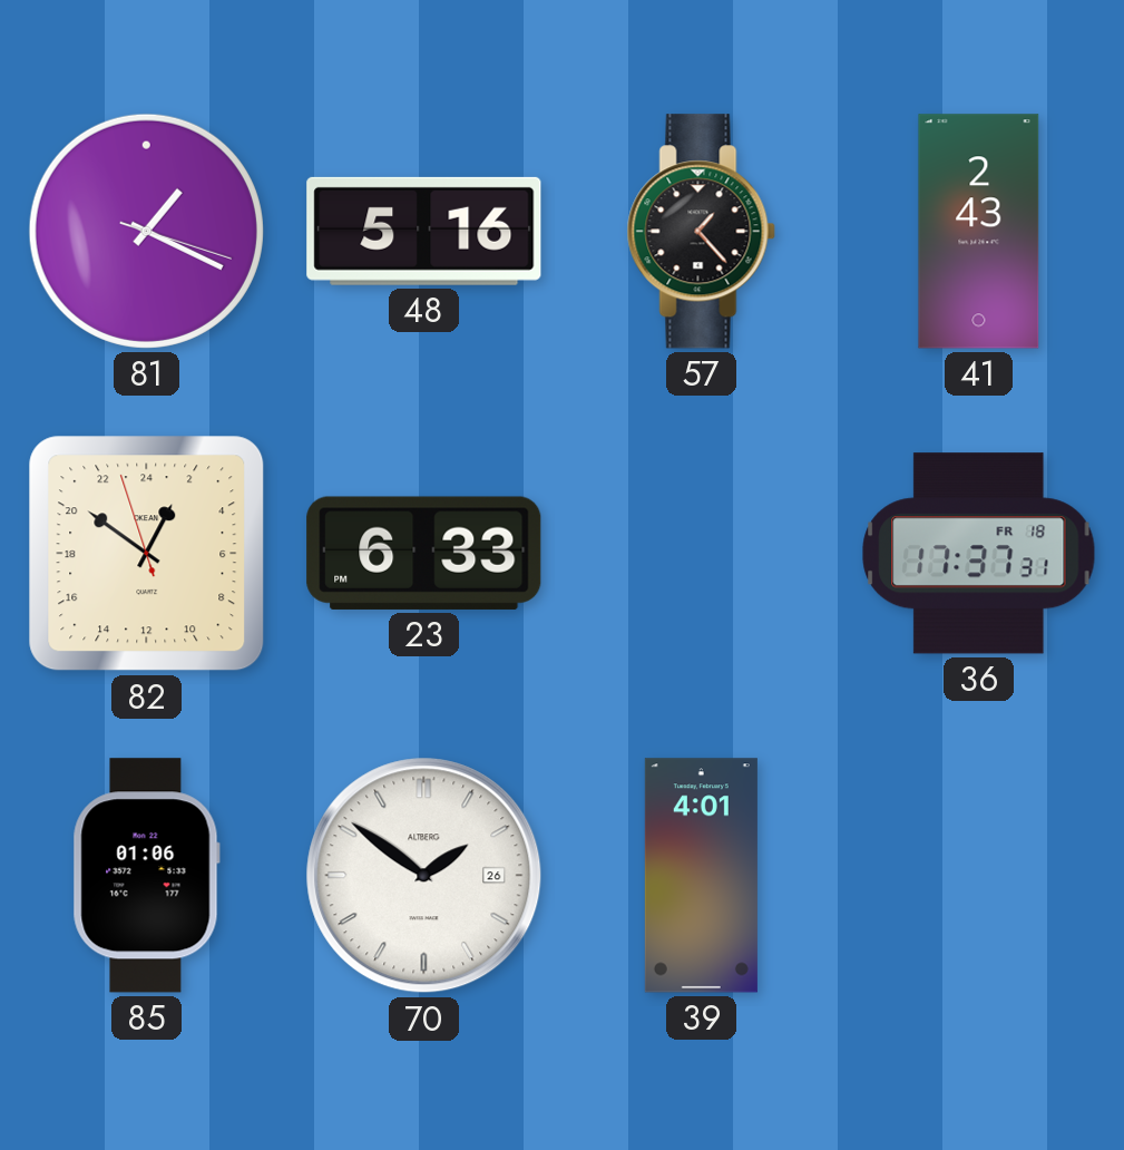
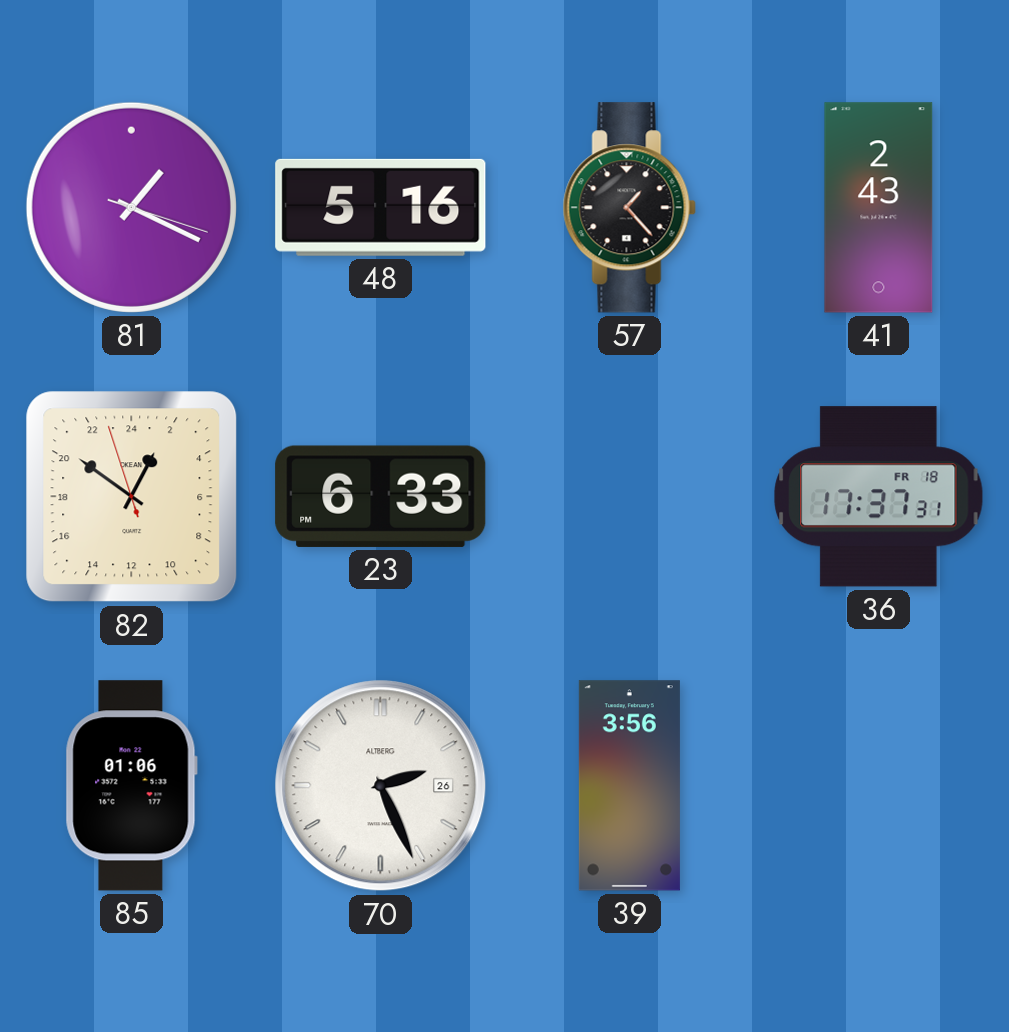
70: 1:51 -> 2:26
39: 4:01 -> 3:56
